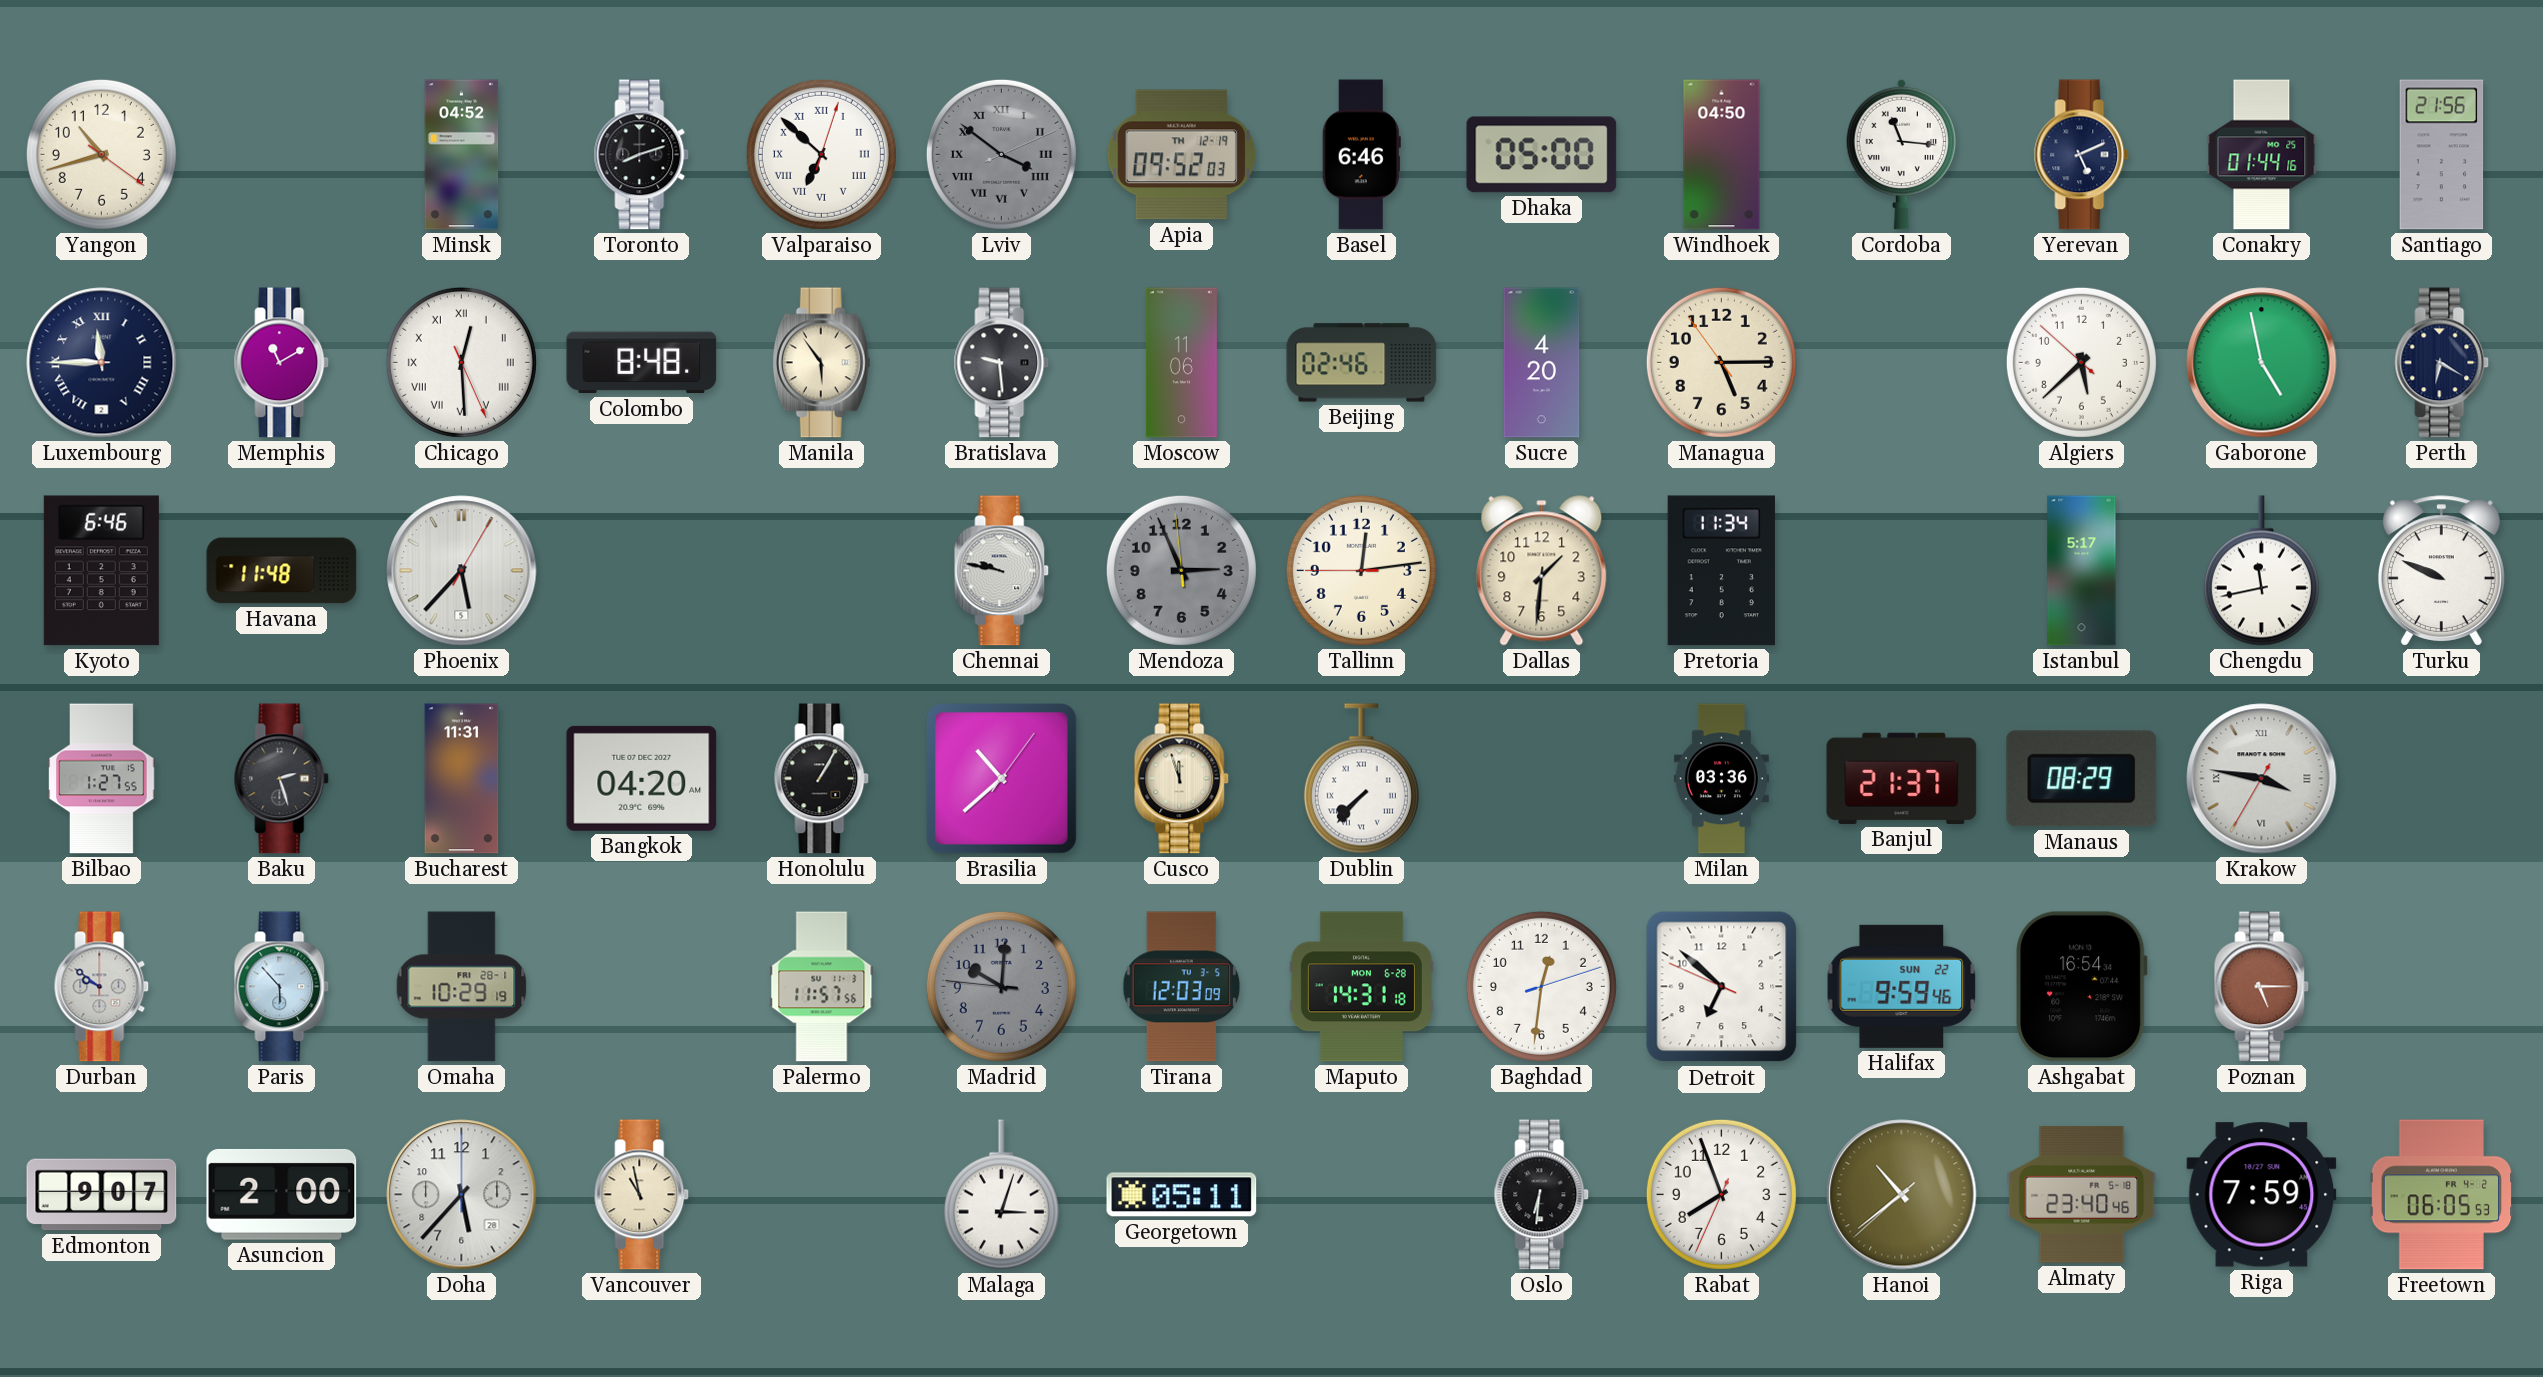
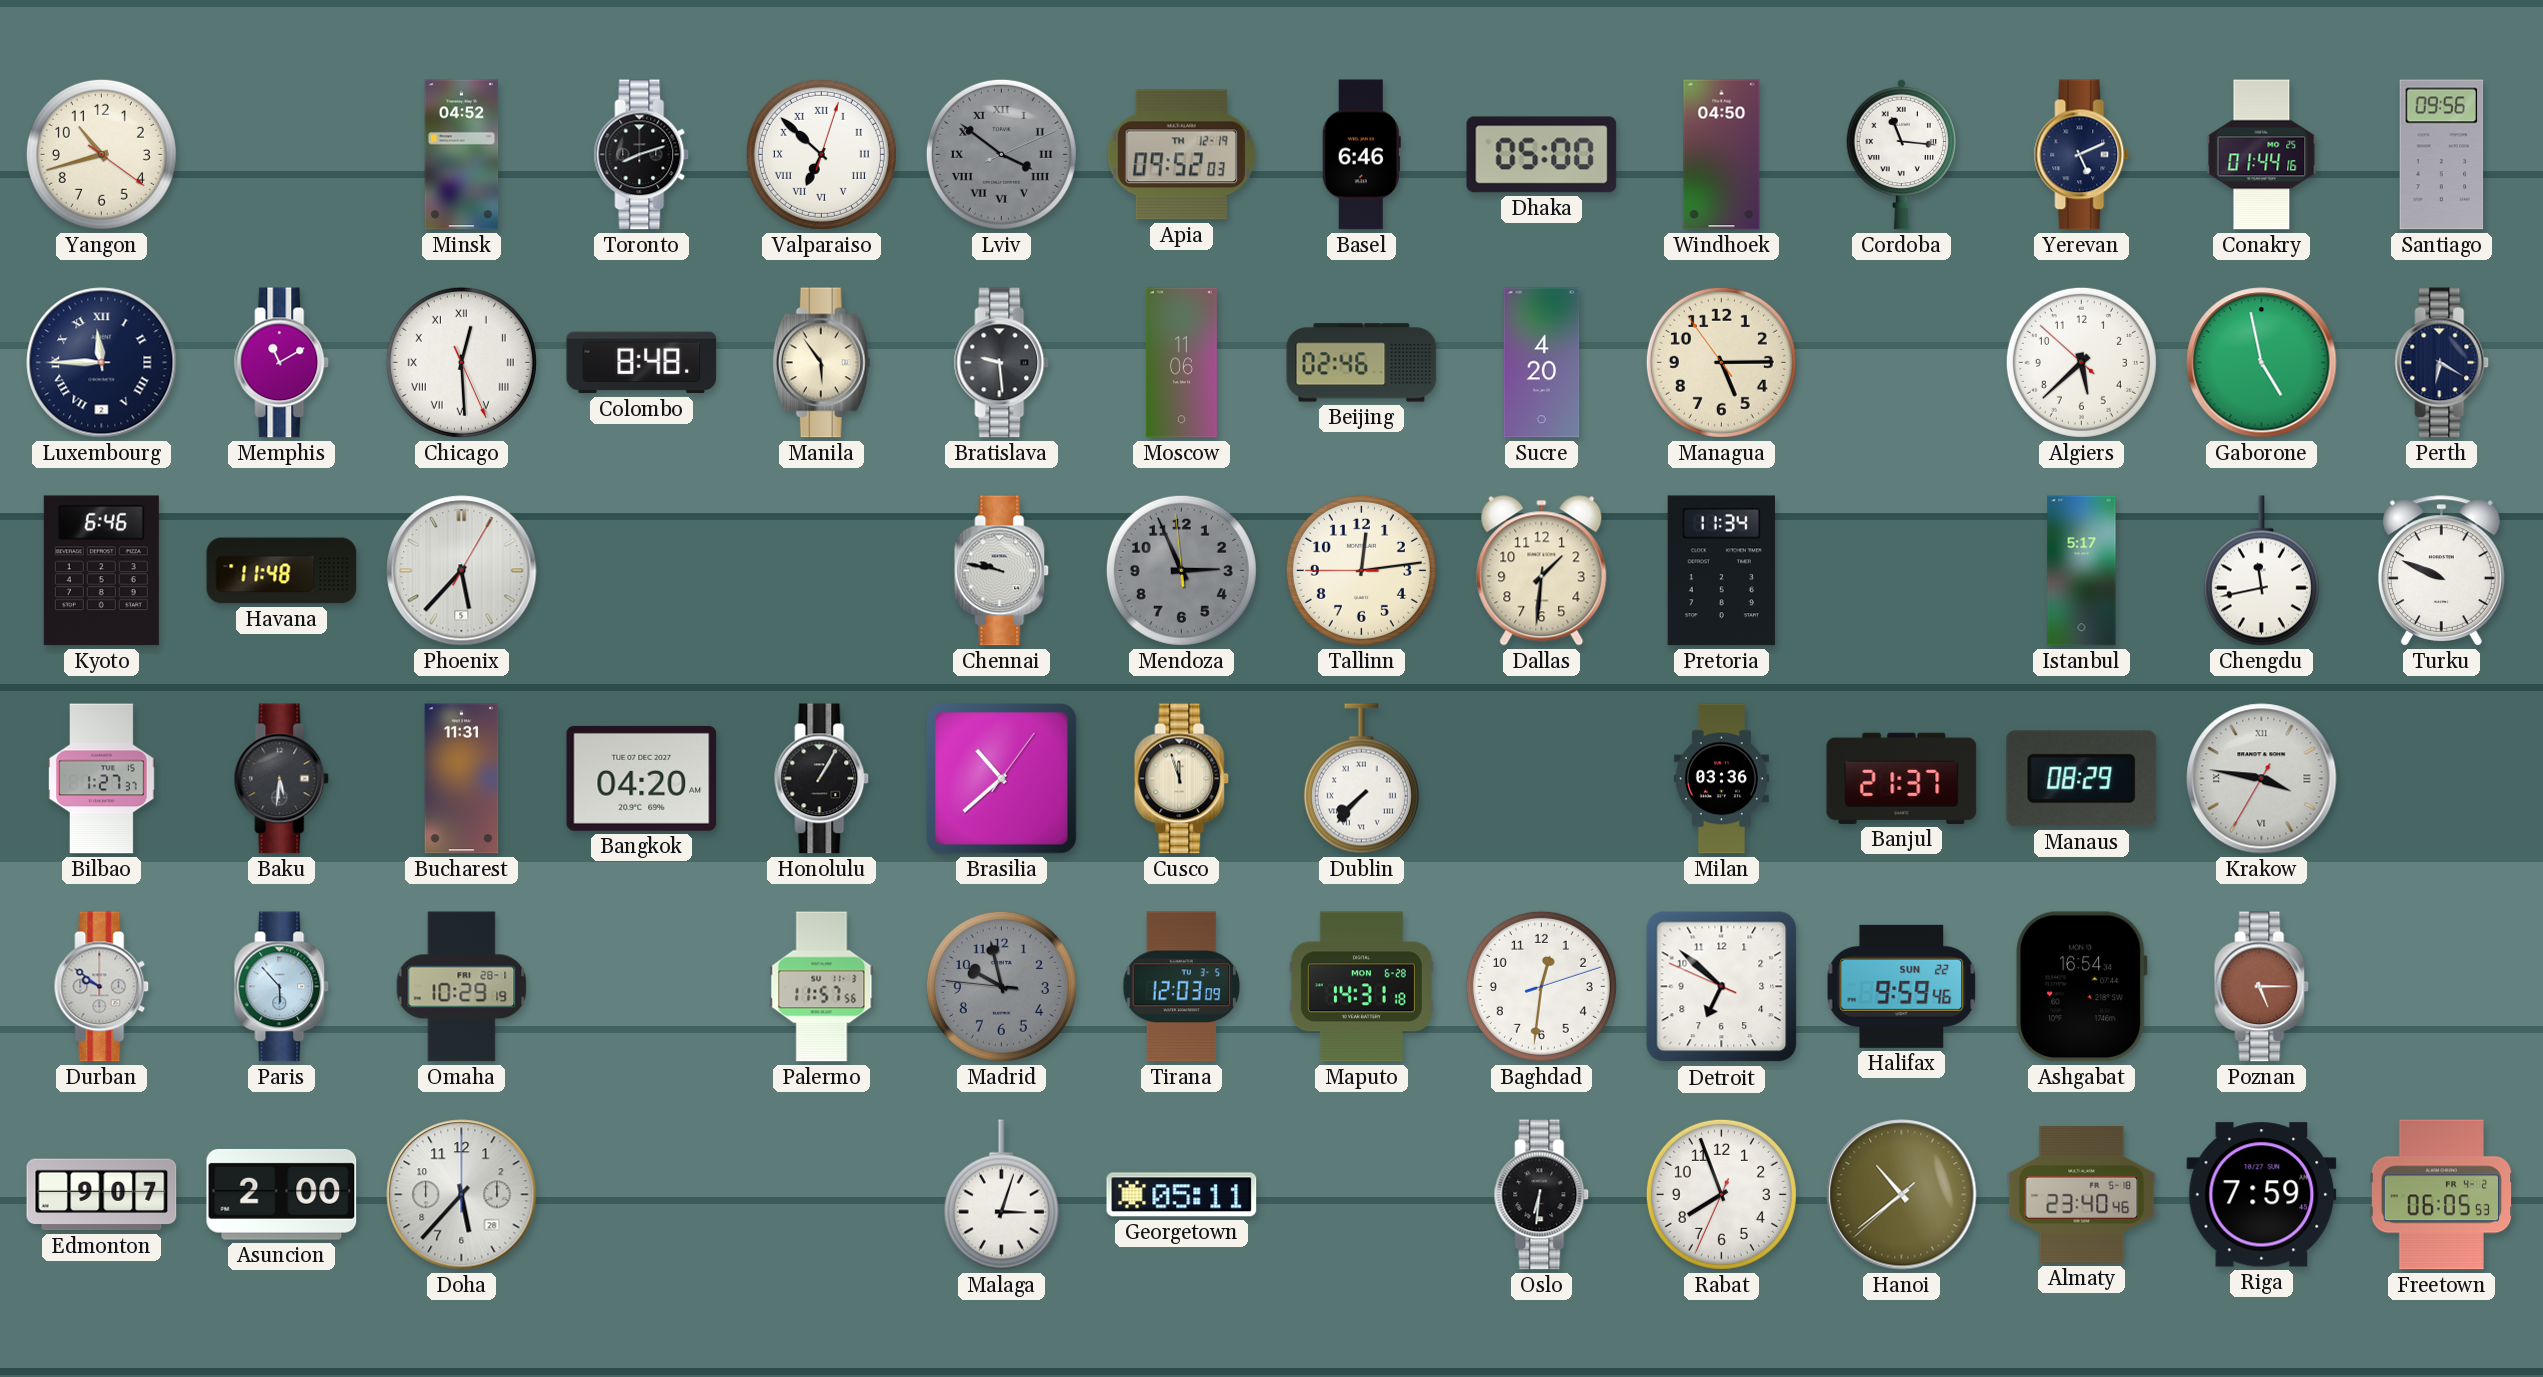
Santiago: 21:56 -> 09:56
Bilbao: 1:27:55 -> 1:27:37
Baku: 2:27 -> 5:31
Madrid: 10:00 -> 9:57
Vancouver: 10:58 -> none
